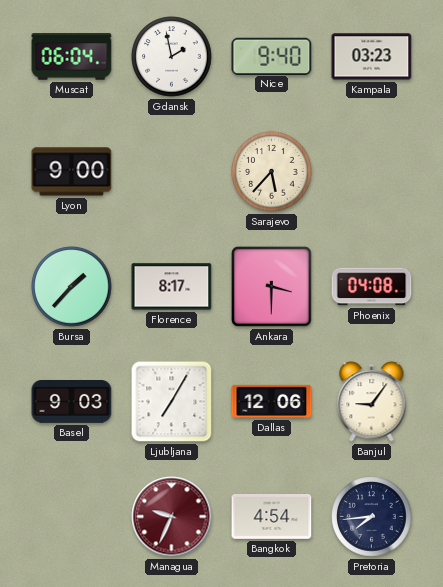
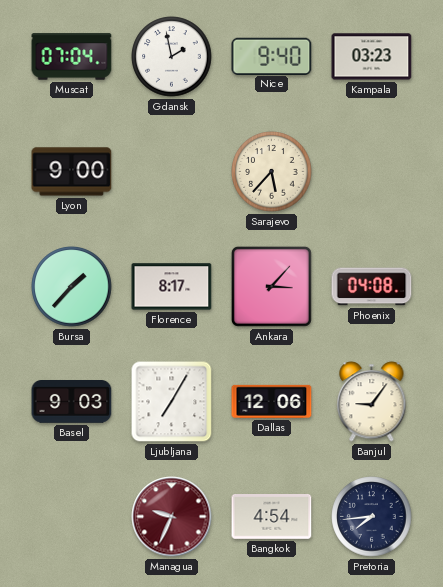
Muscat: 06:04 -> 07:04
Ankara: 3:30 -> 3:07
